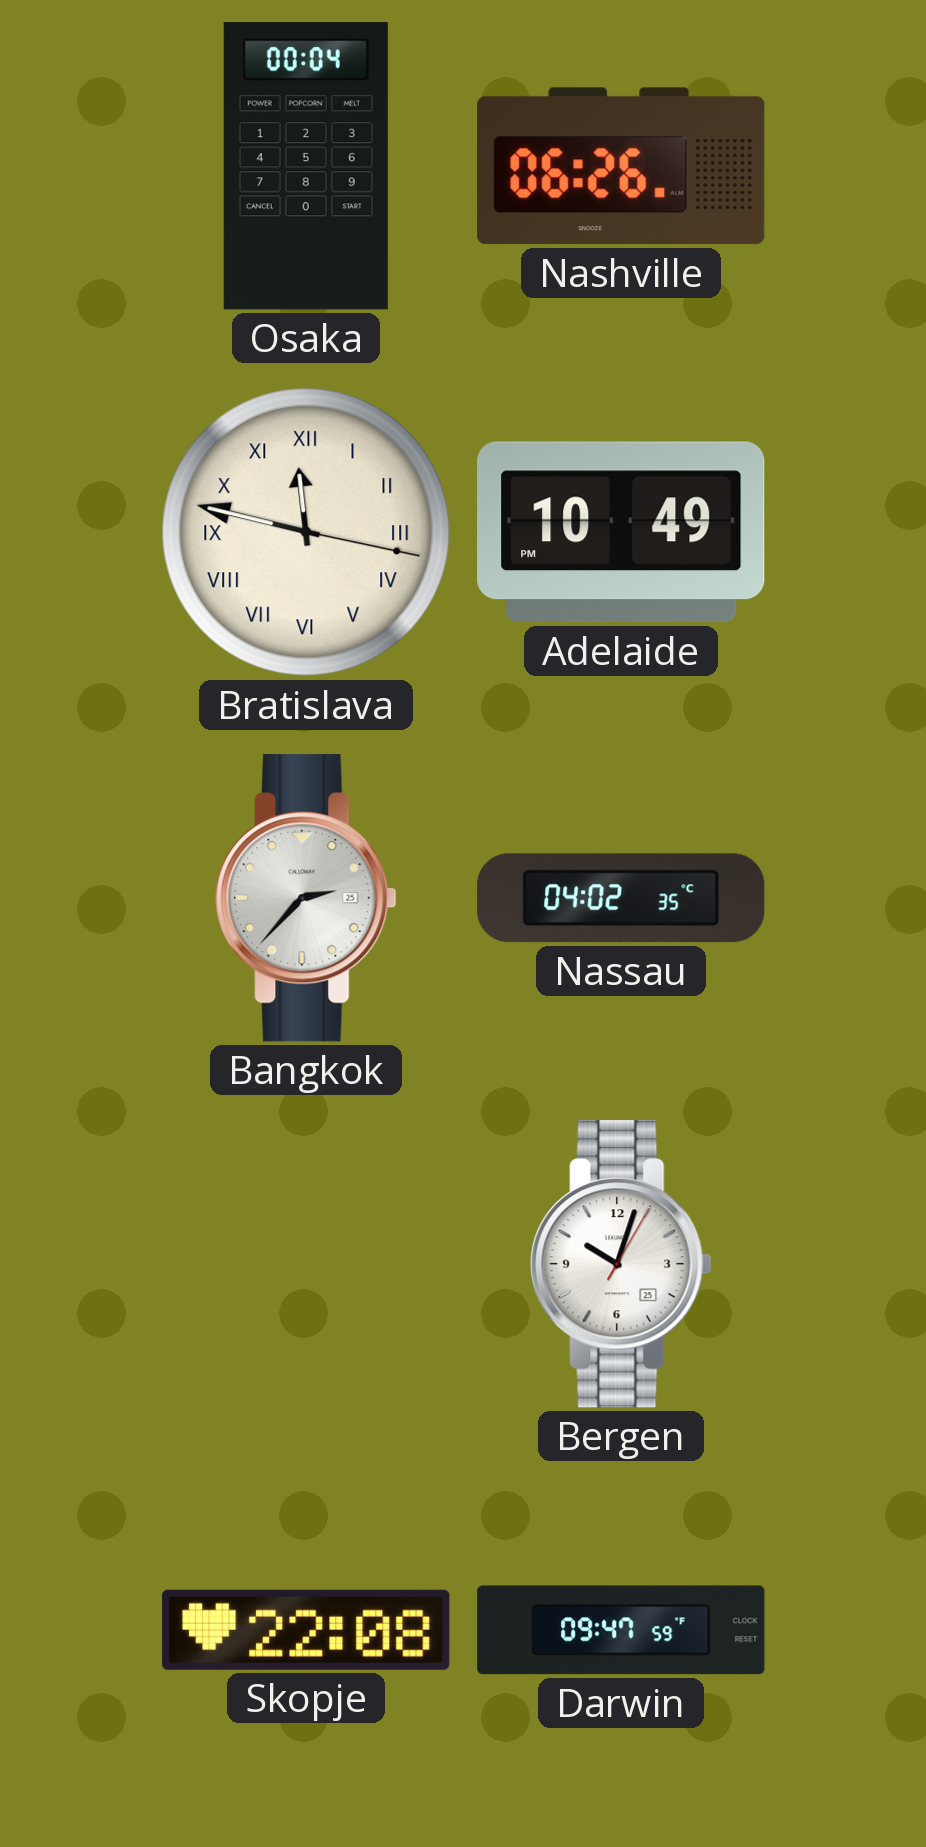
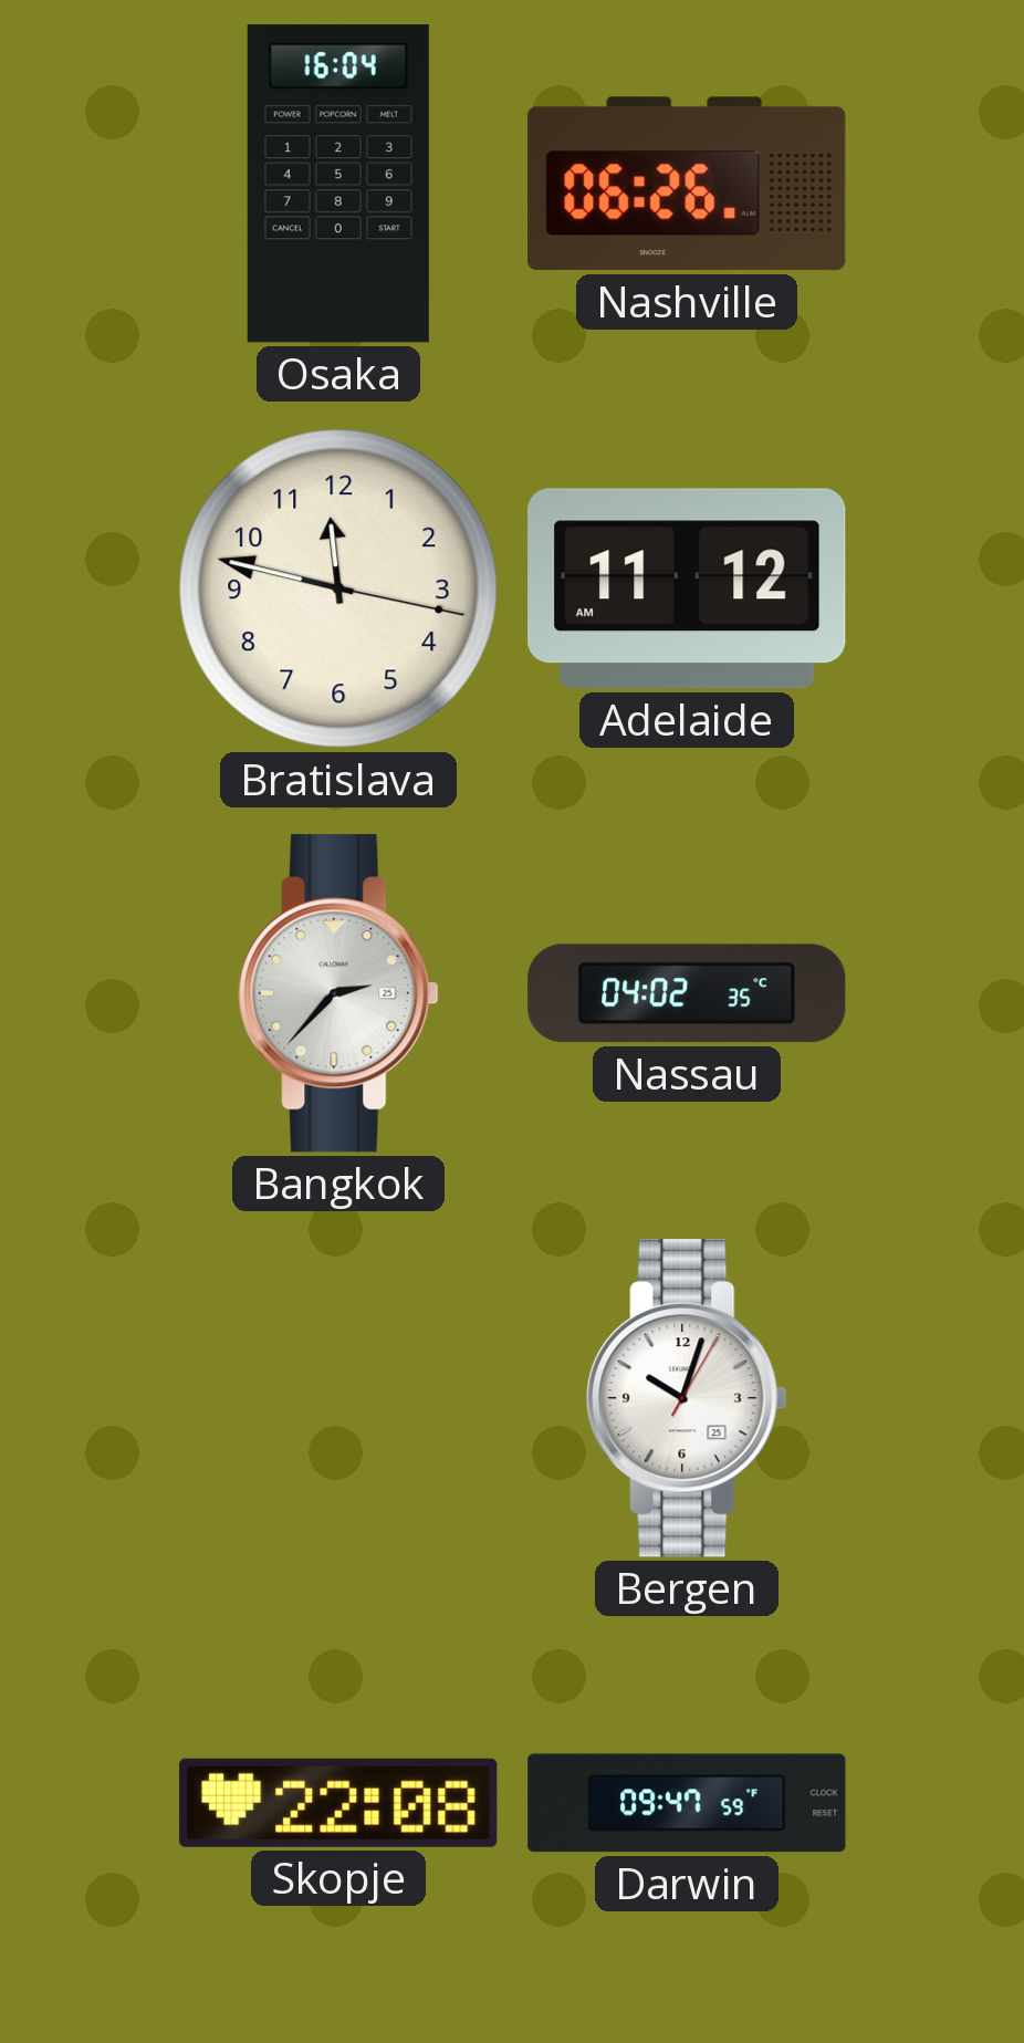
Osaka: 00:04 -> 16:04
Bratislava numerals: Roman -> Arabic
Adelaide: 10:49 -> 11:12
